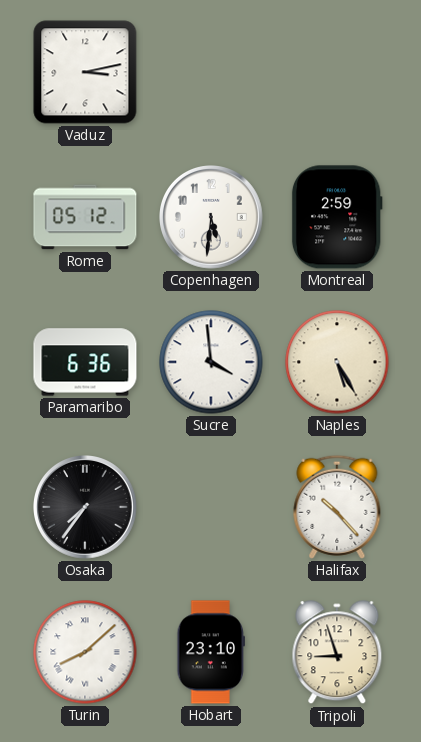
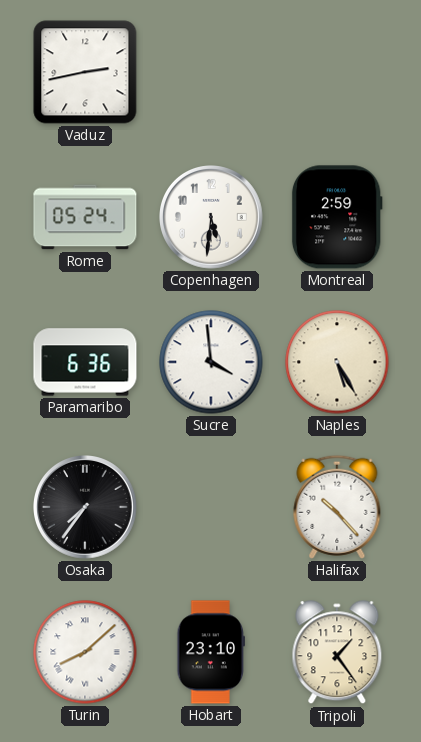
Vaduz: 3:13 -> 2:43
Rome: 05:12 -> 05:24
Tripoli: 8:57 -> 1:24
